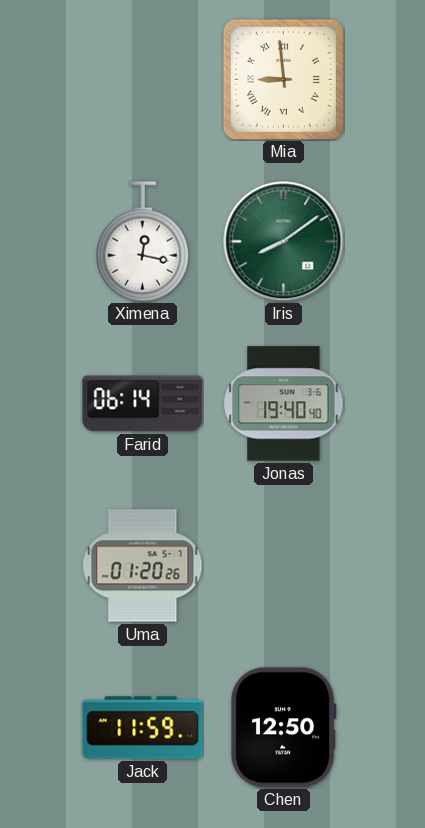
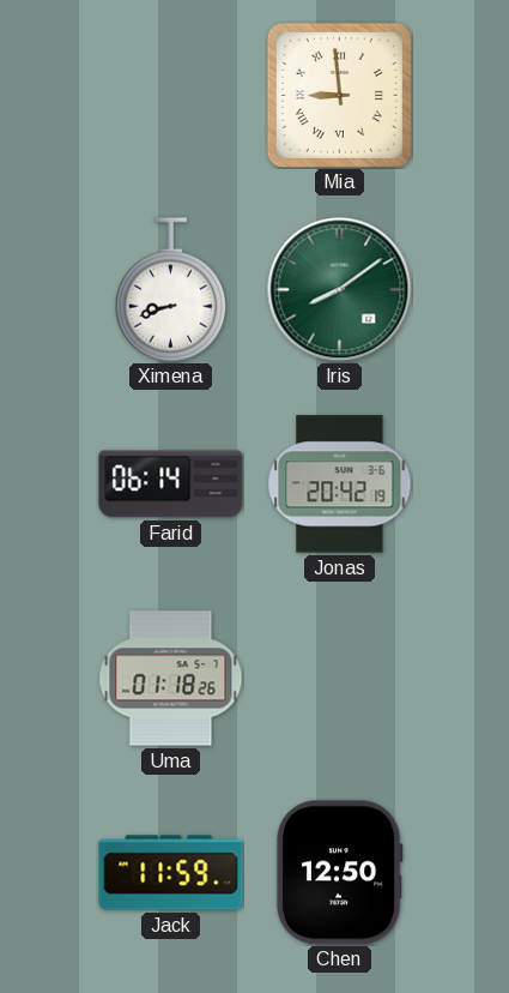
Ximena: 12:17 -> 8:42
Jonas: 19:40 -> 20:42
Uma: 01:20 -> 01:18
